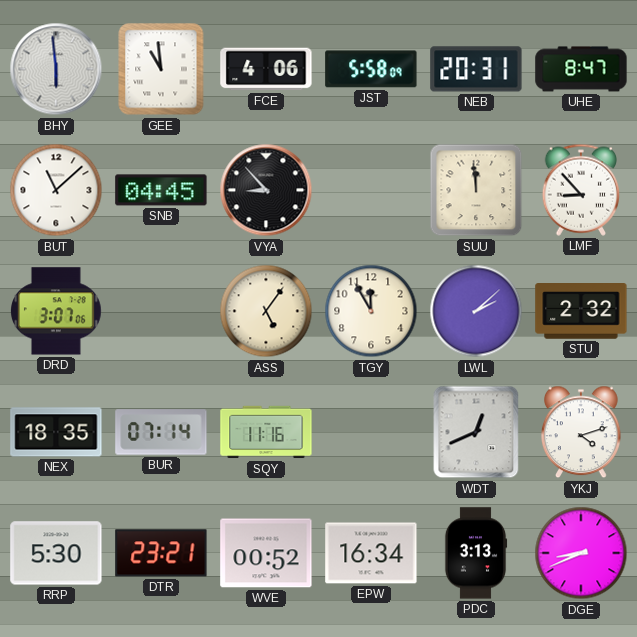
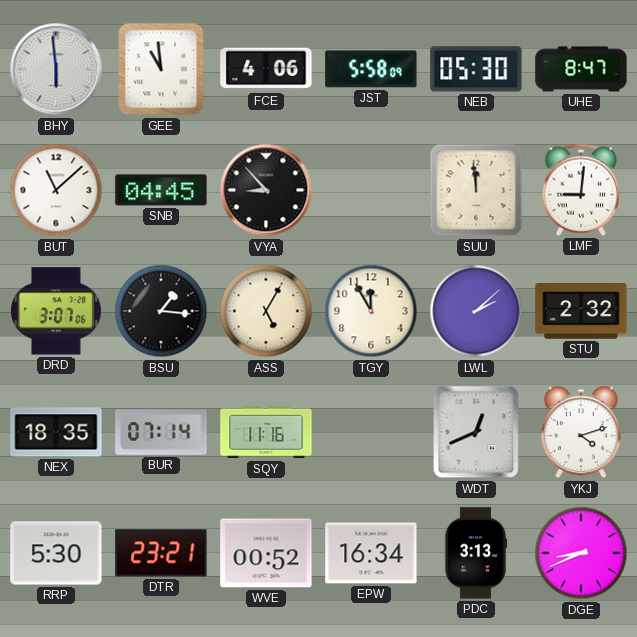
NEB: 20:31 -> 05:30
LMF: 8:53 -> 9:01
BSU: none -> 1:16
ASS: 5:06 -> 5:05
